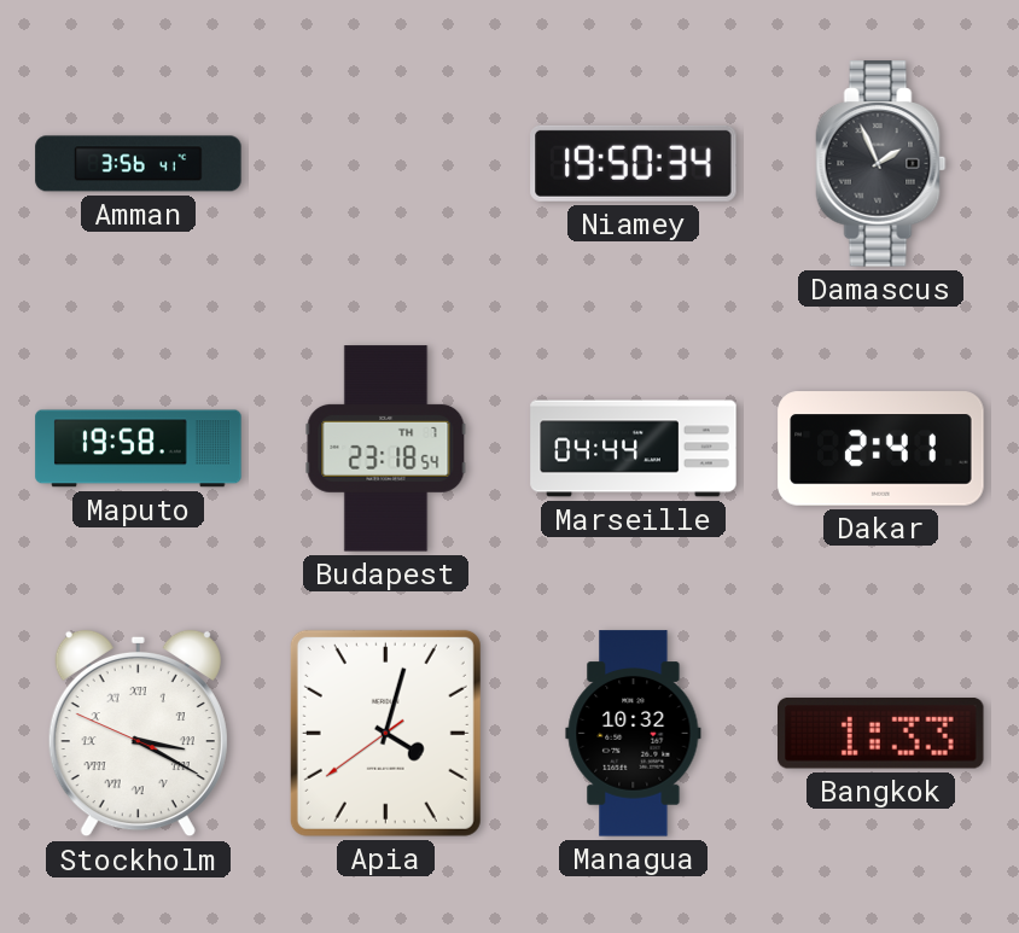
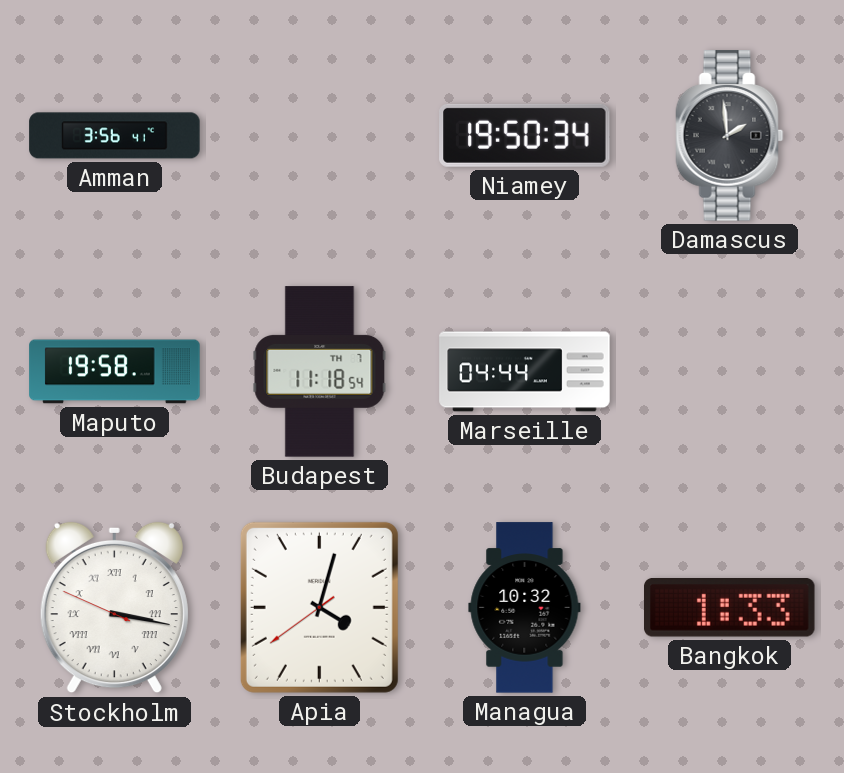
Damascus: 1:56 -> 1:59
Budapest: 23:18 -> 11:18
Dakar: 2:41 -> none
Stockholm: 3:19 -> 3:16
